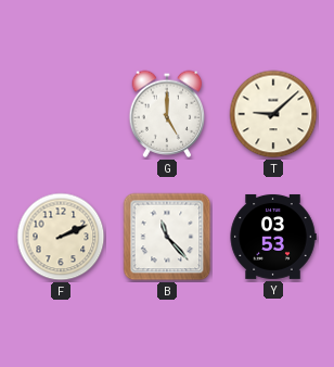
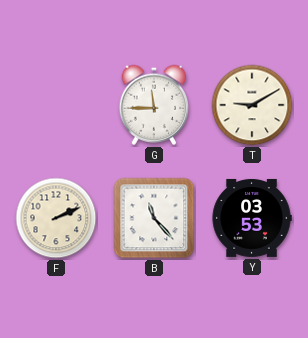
G: 5:00 -> 11:45
T: 9:08 -> 9:10
